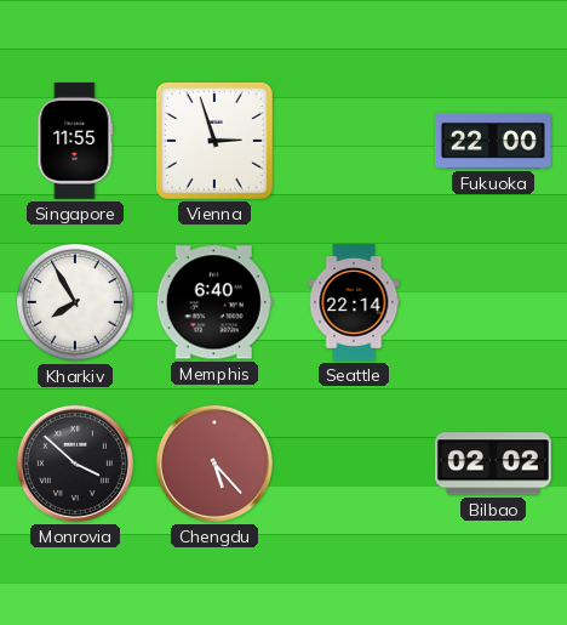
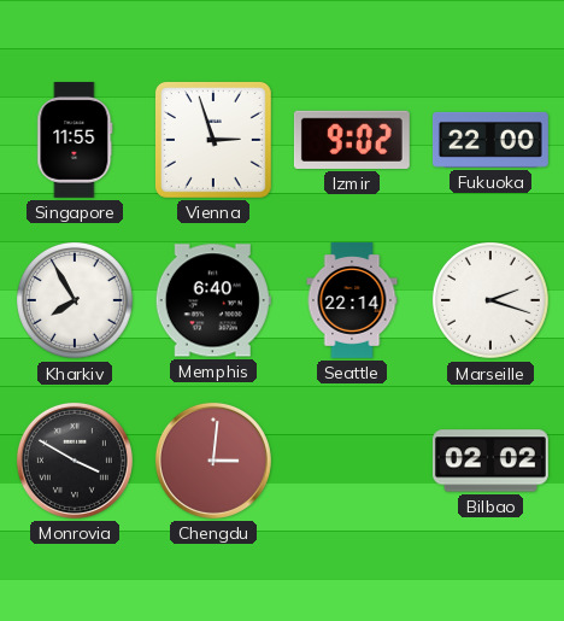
Izmir: none -> 9:02
Marseille: none -> 2:18
Monrovia: 3:52 -> 3:50
Chengdu: 5:23 -> 3:01
